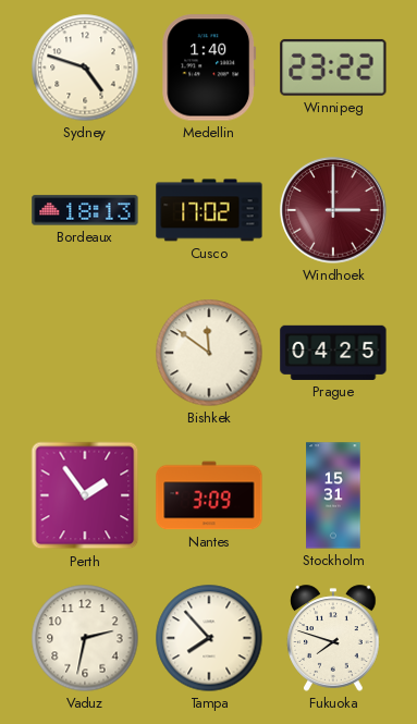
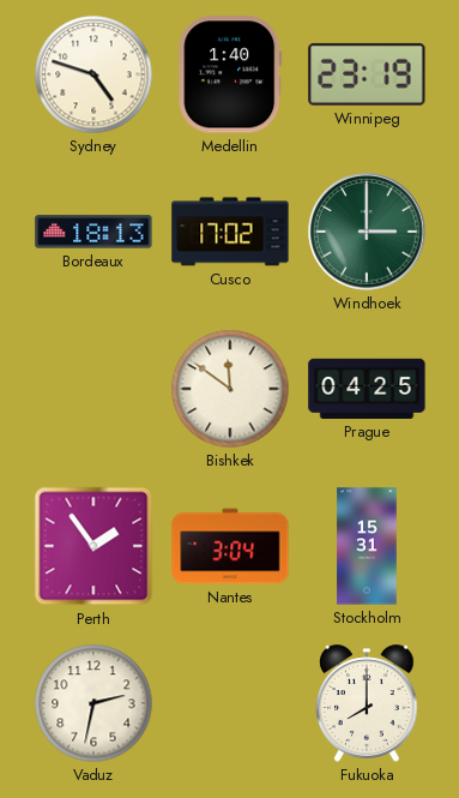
Winnipeg: 23:22 -> 23:19
Windhoek dial: burgundy -> green
Nantes: 3:09 -> 3:04
Tampa: 7:53 -> none
Fukuoka: 7:48 -> 8:00
